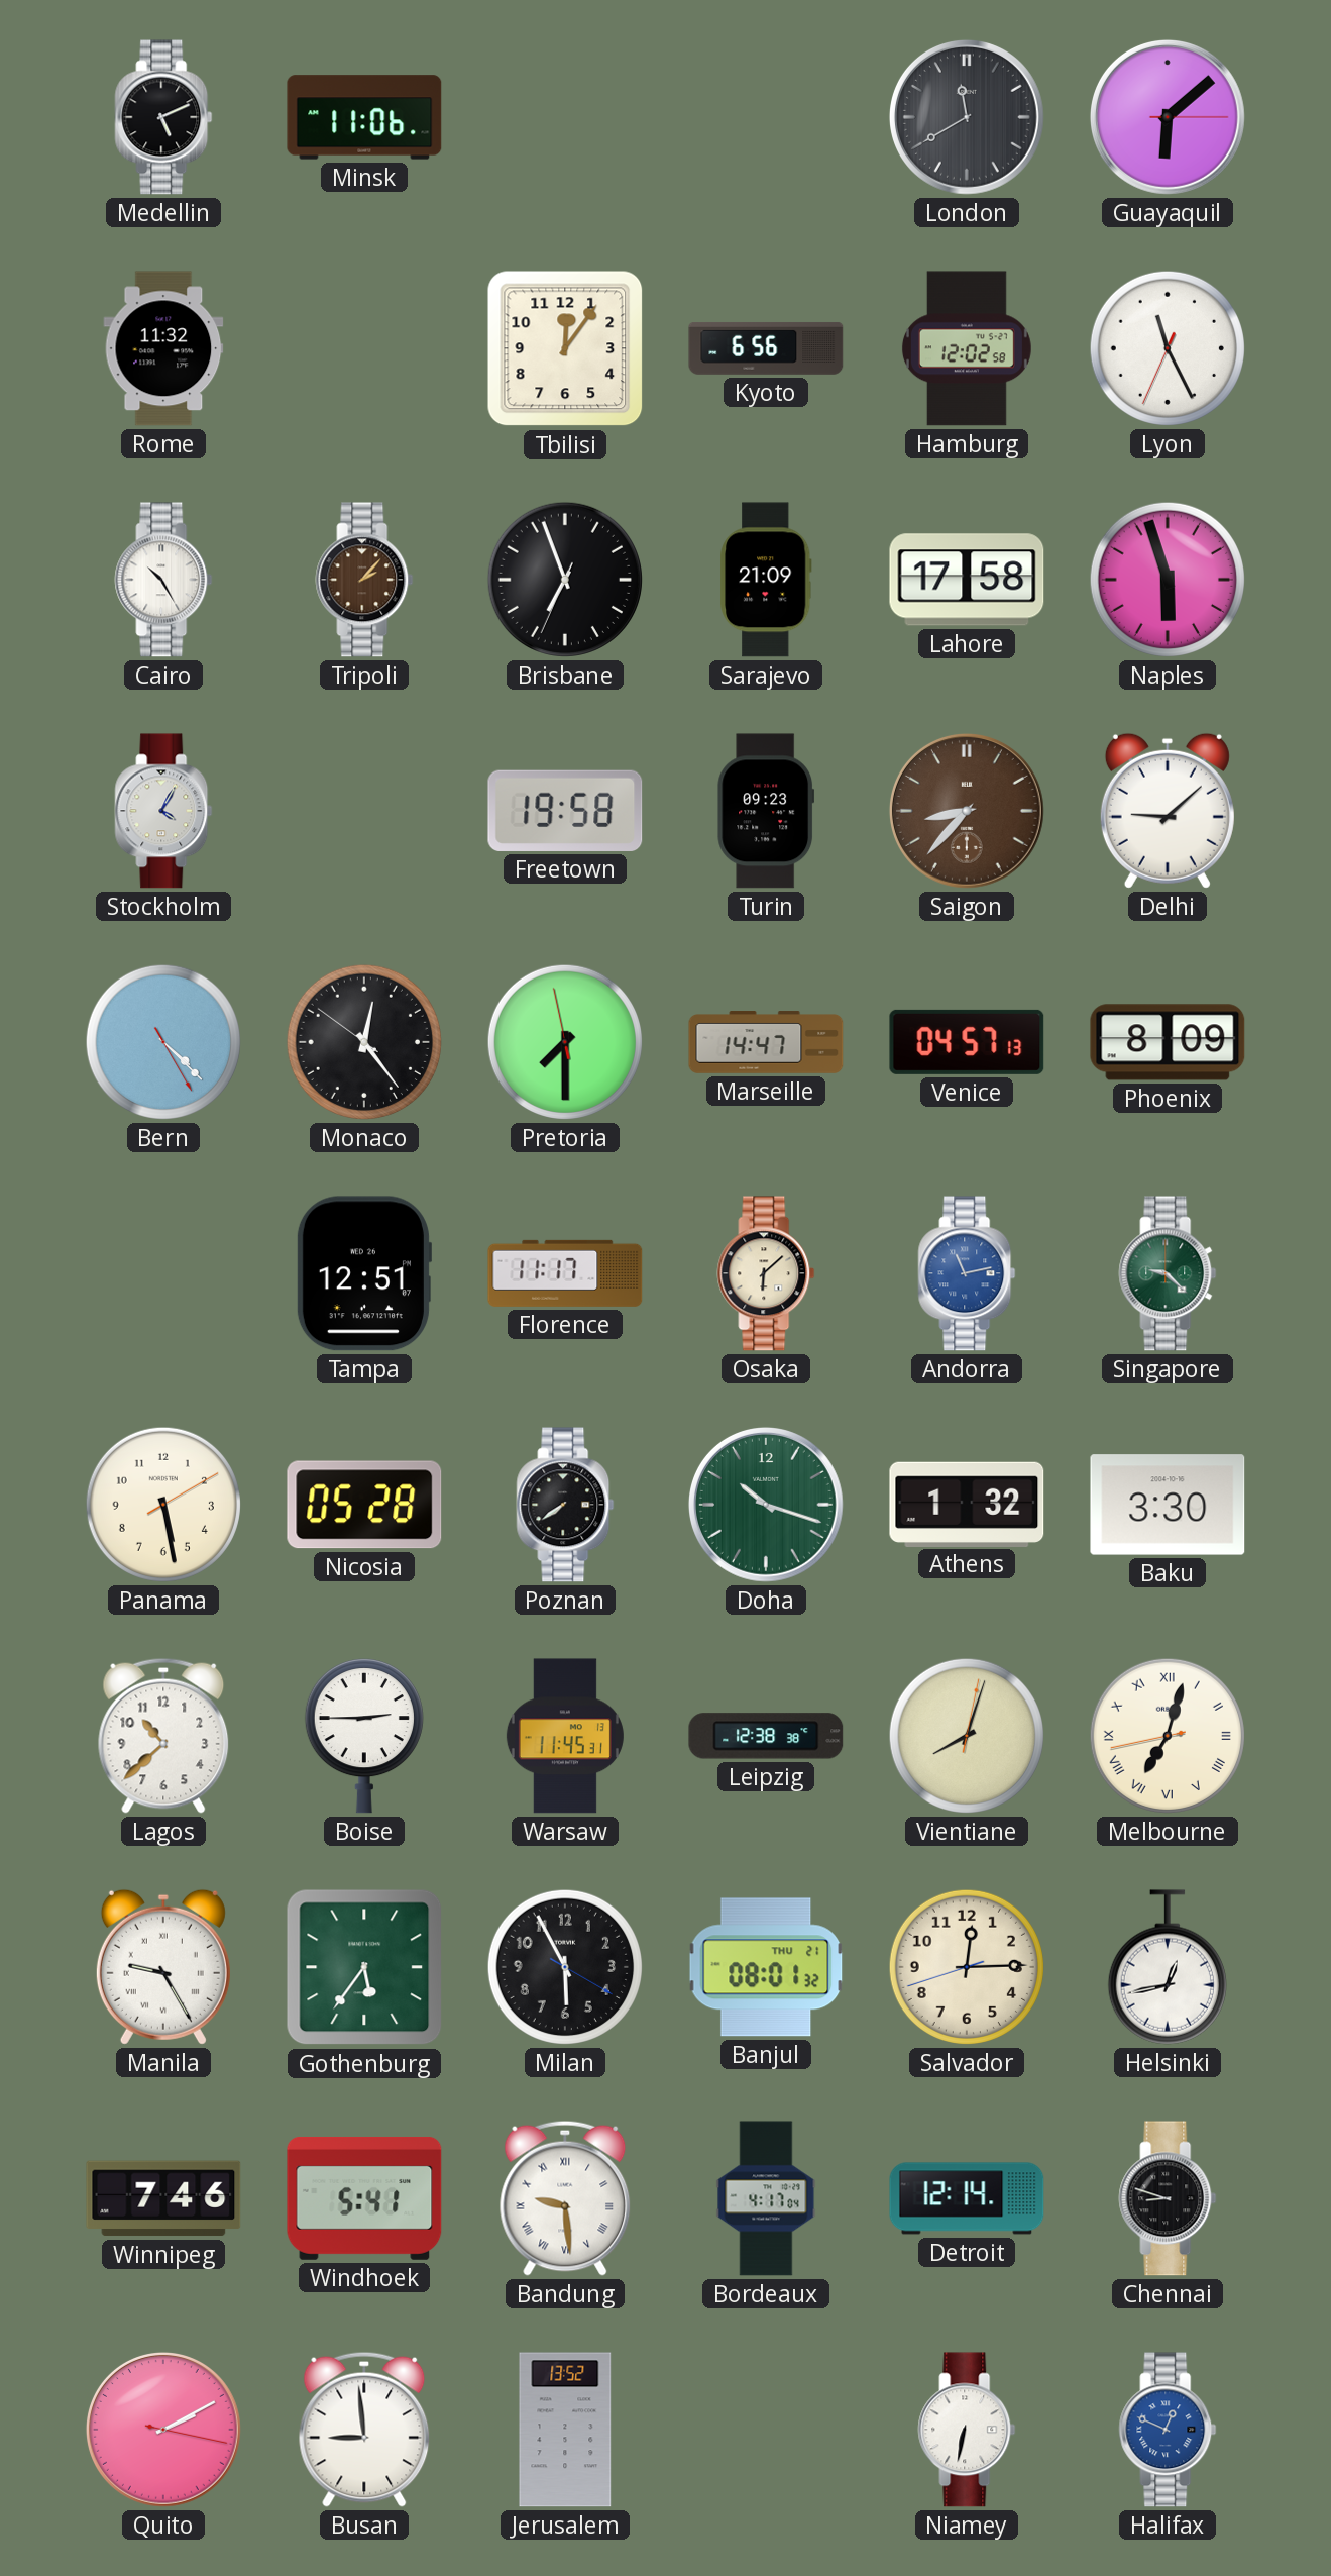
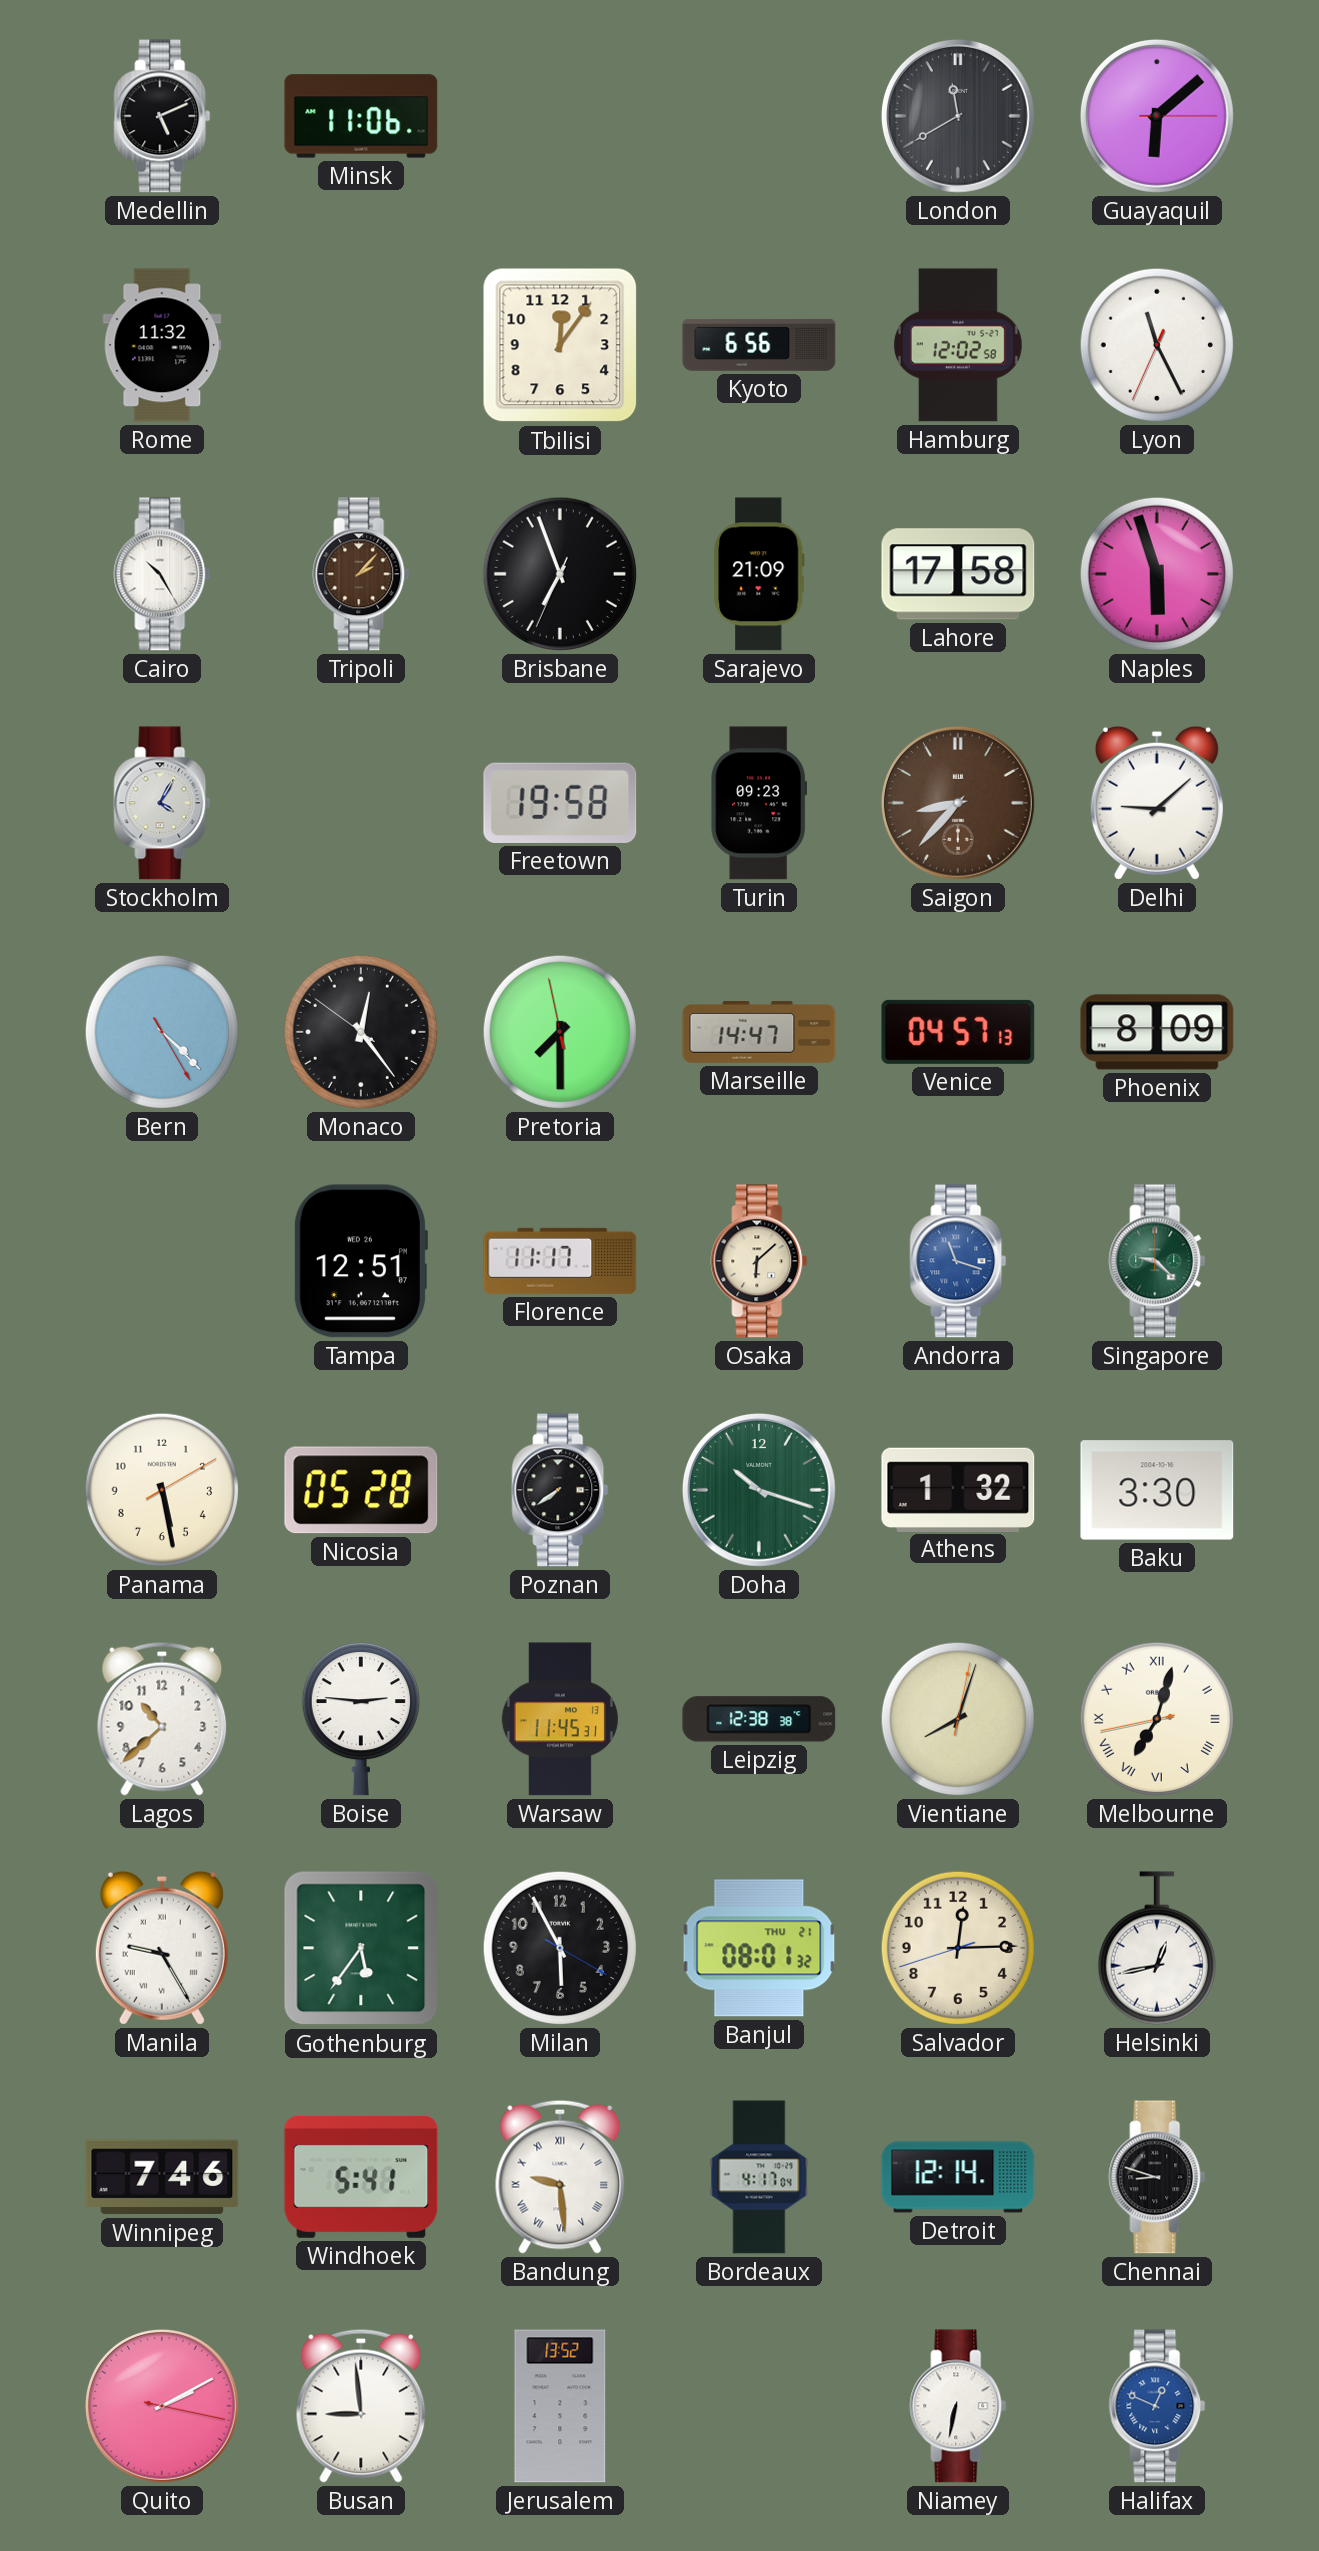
Andorra: 11:13 -> 11:18
Boise: 2:45 -> 2:46
